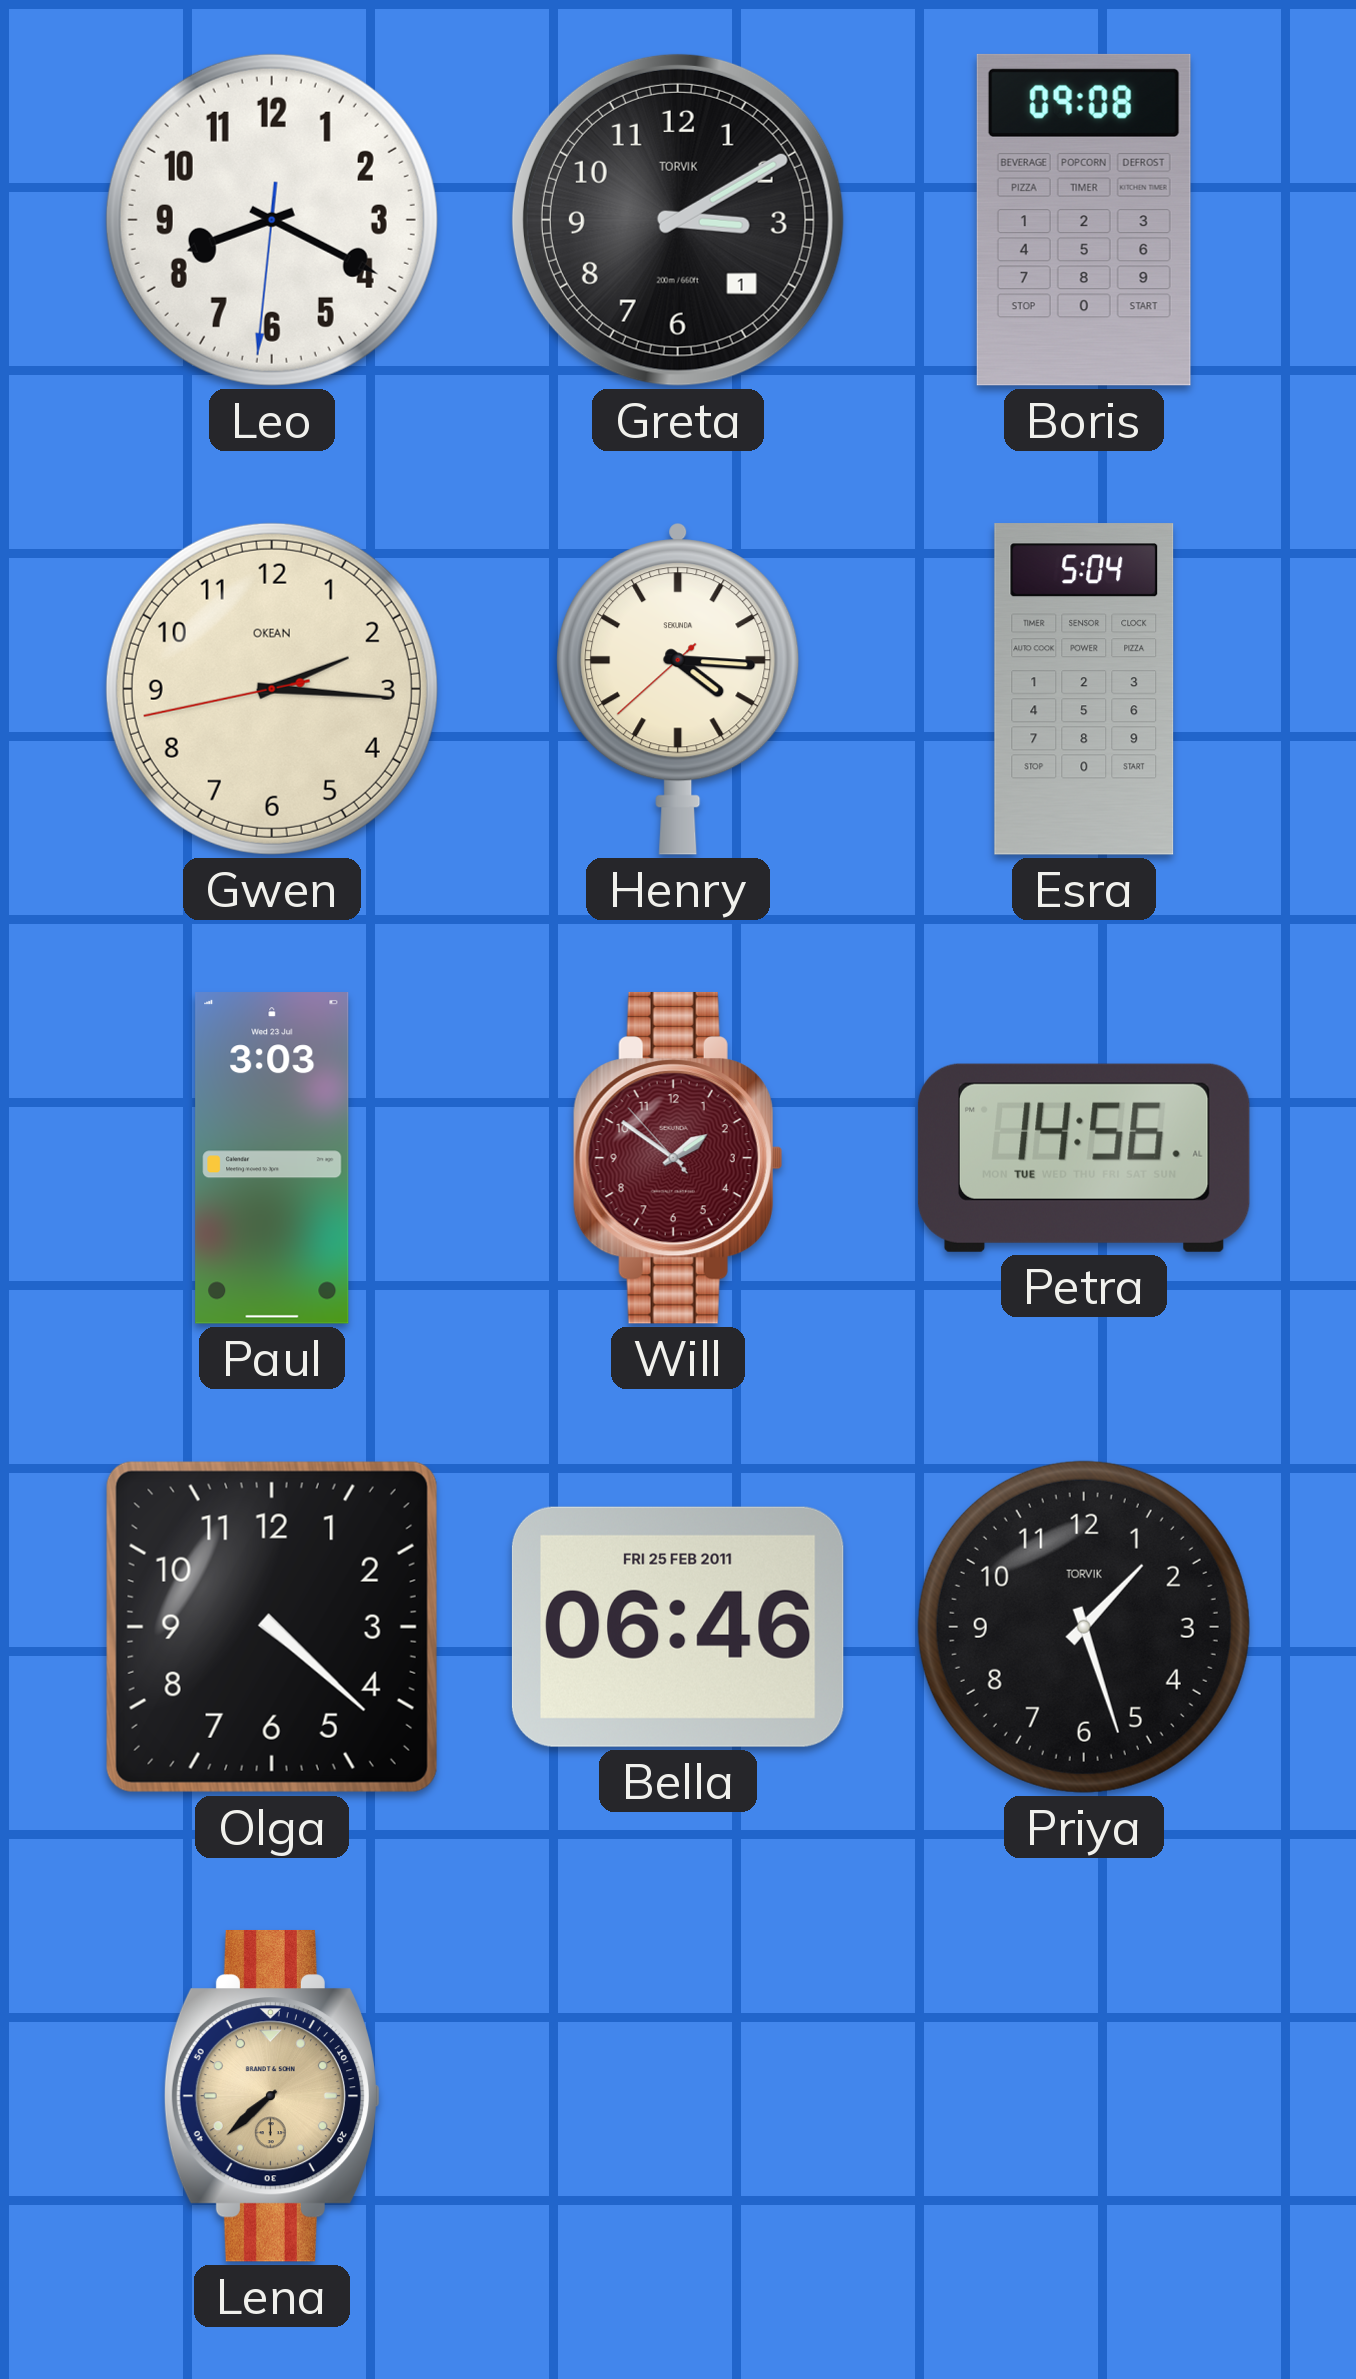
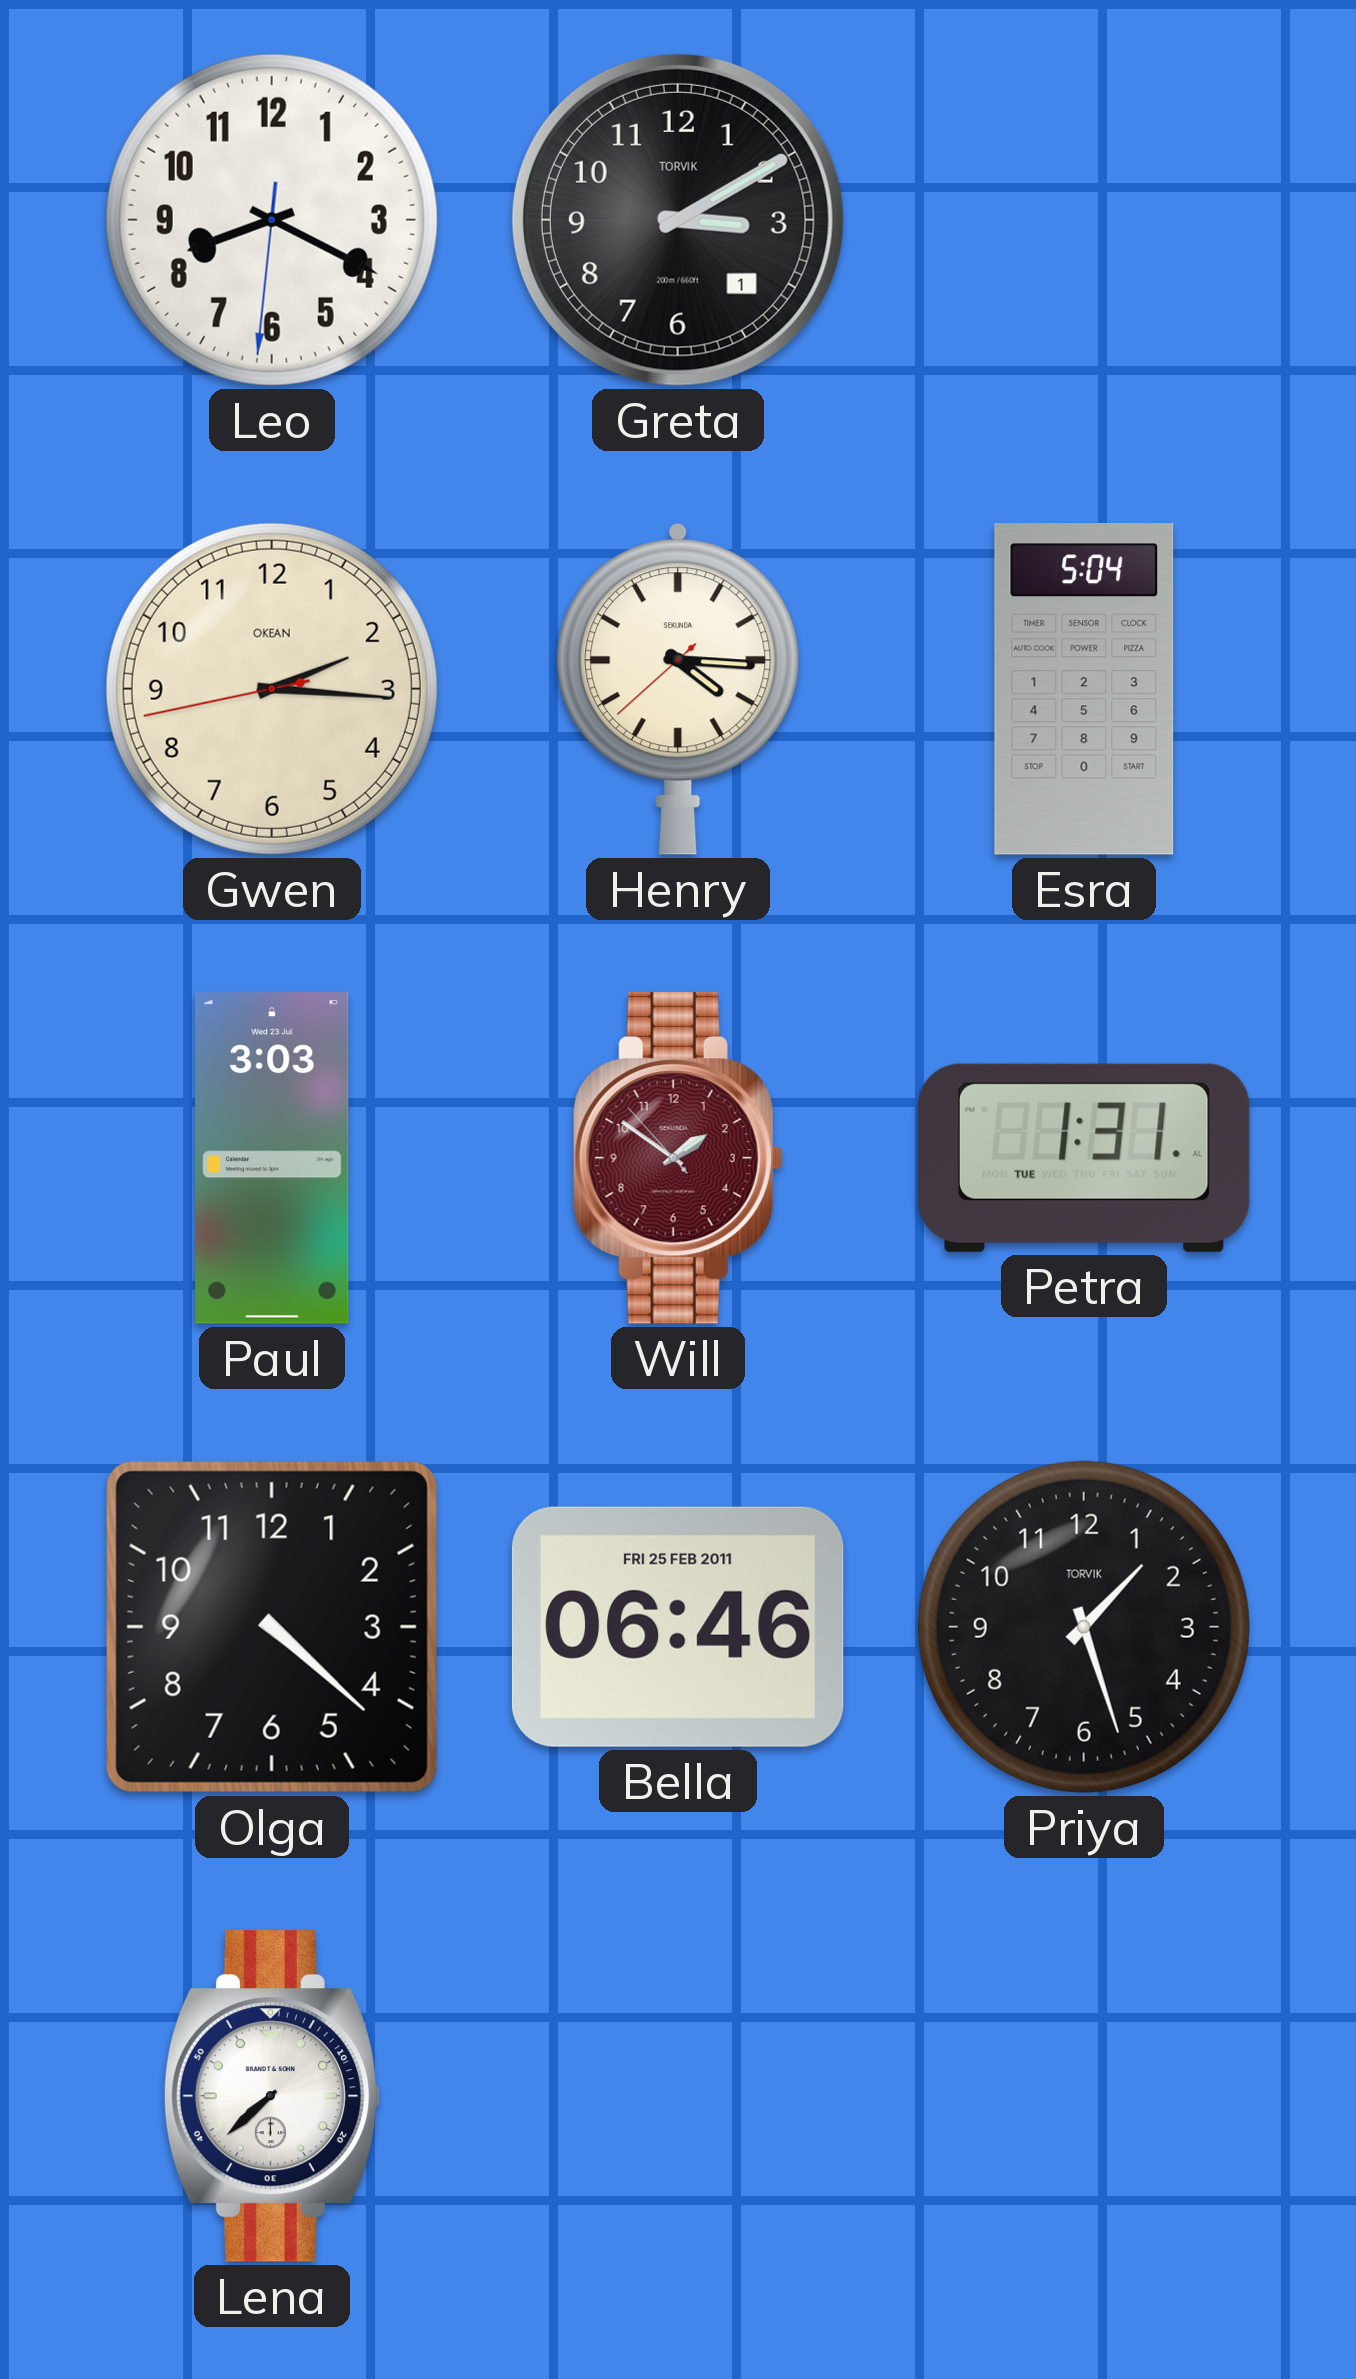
Boris: 09:08 -> none
Petra: 14:56 -> 1:31
Lena dial: champagne -> white
